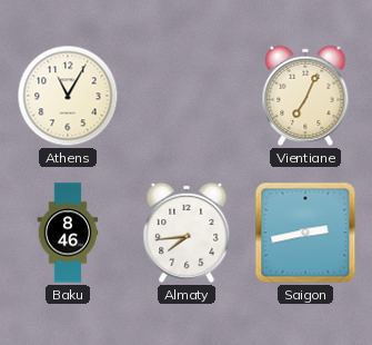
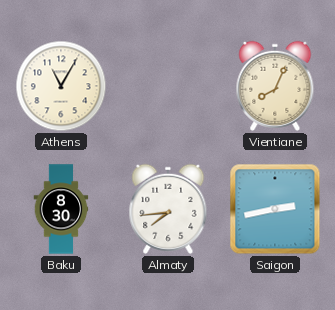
Vientiane: 7:04 -> 8:04
Baku: 8:46 -> 8:30
